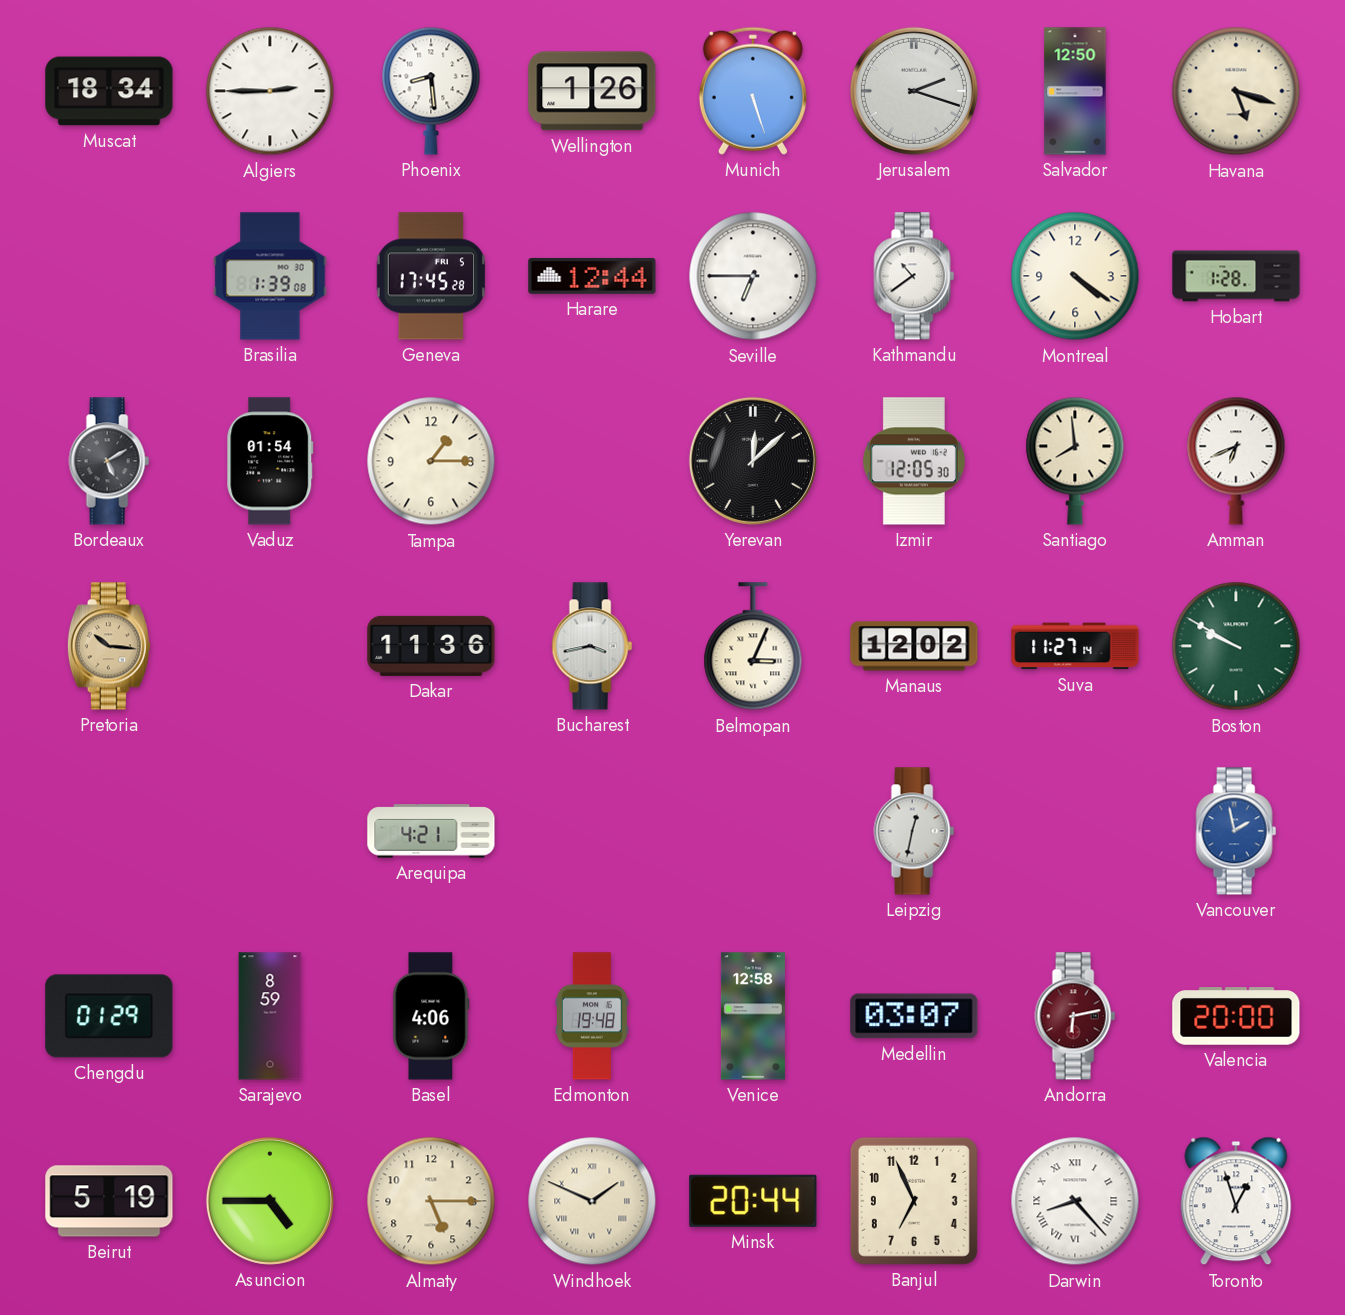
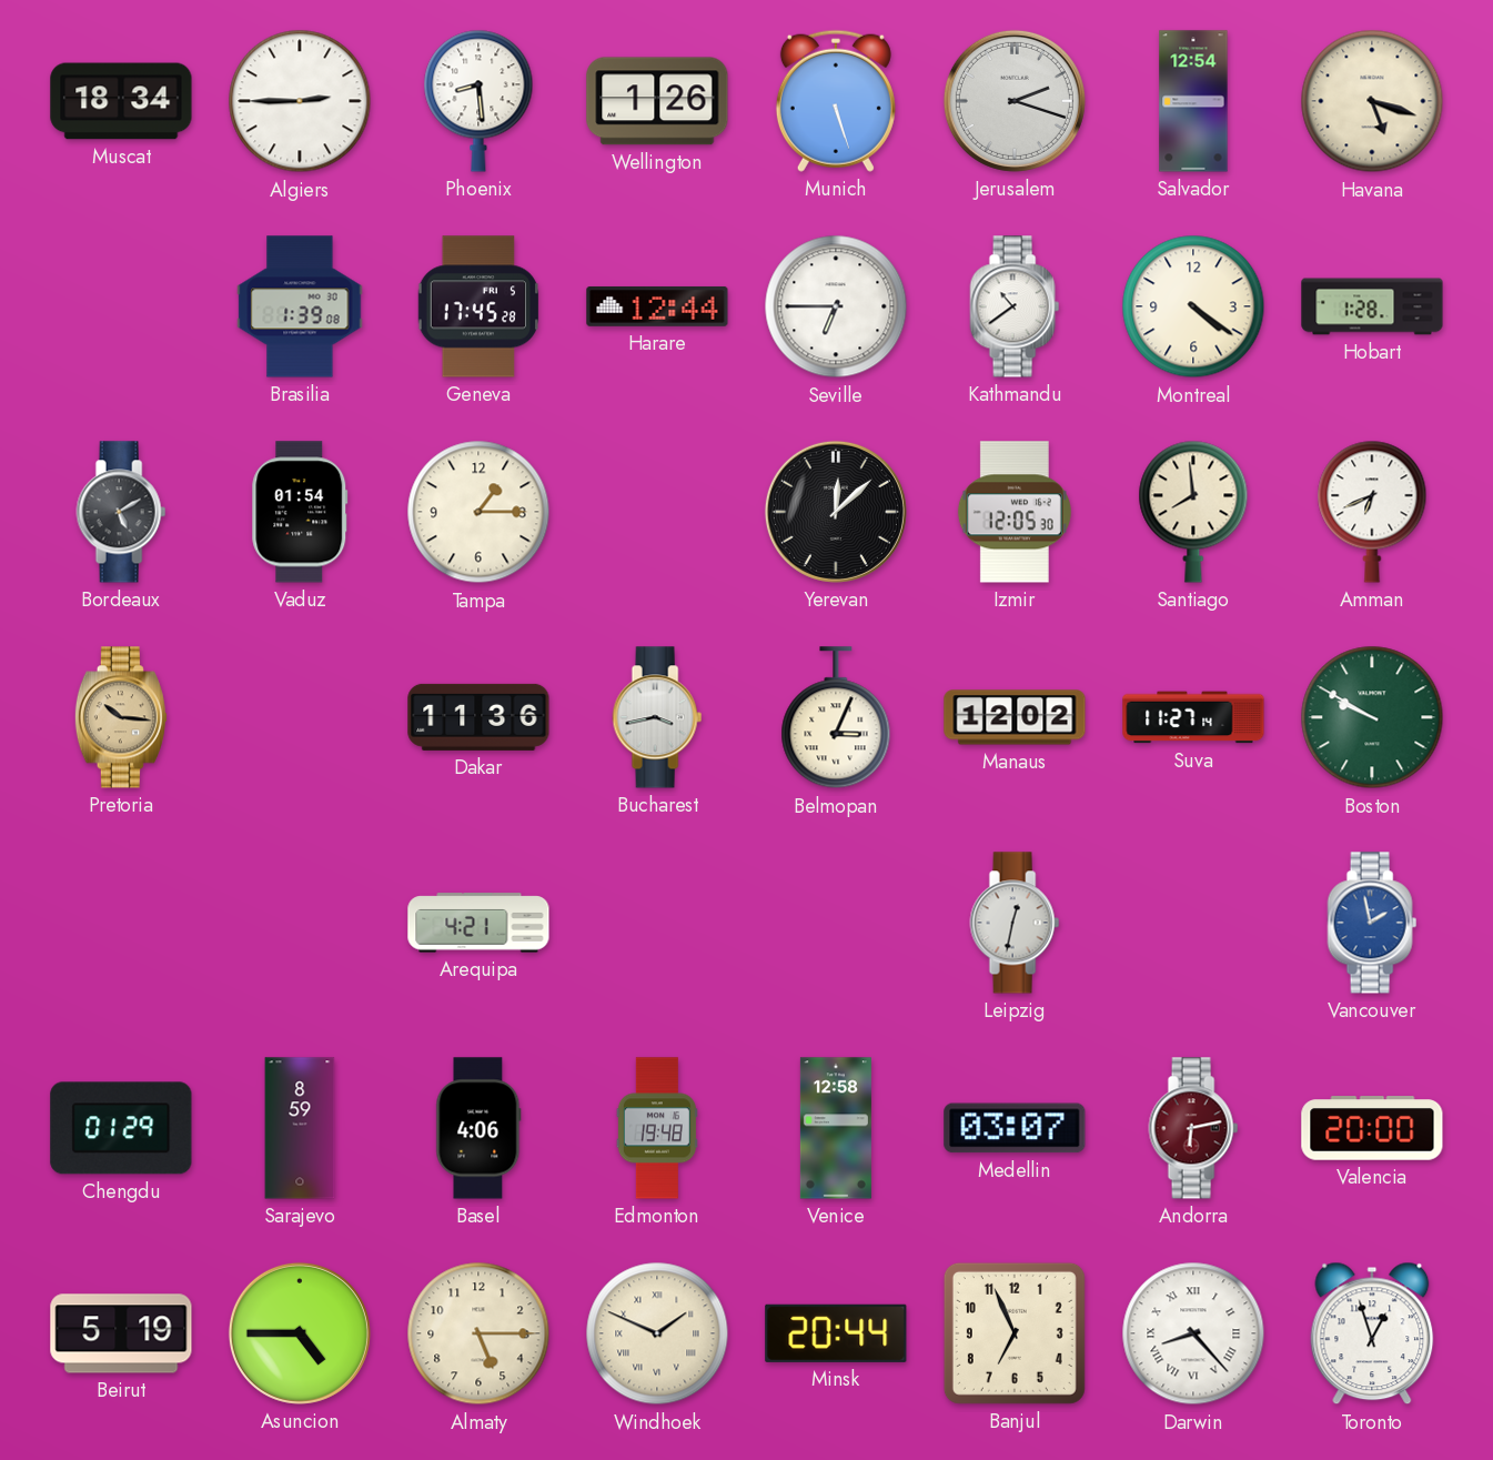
Salvador: 12:50 -> 12:54
